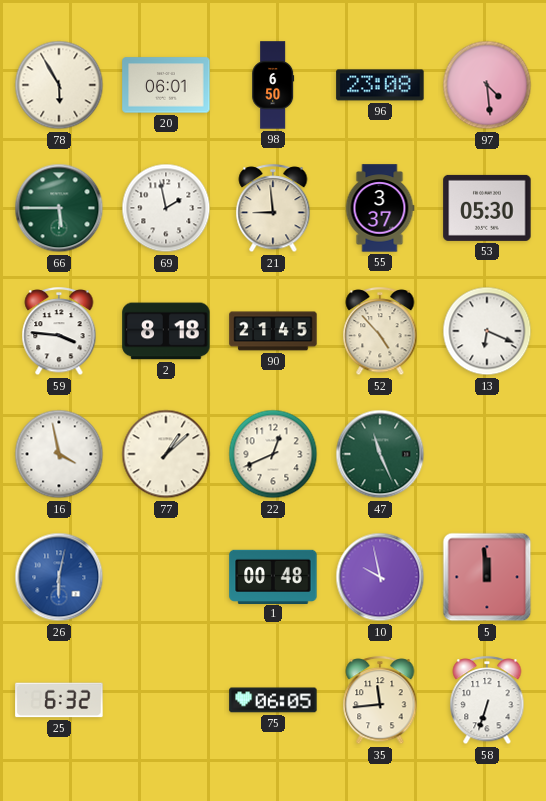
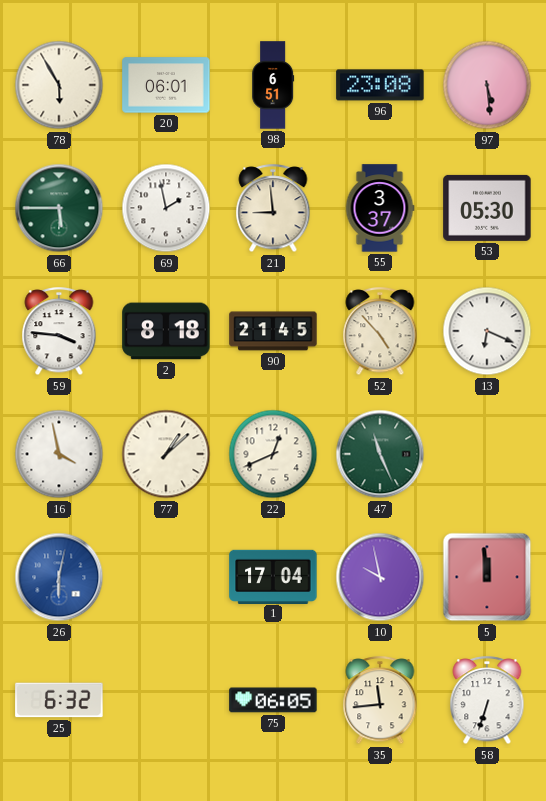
98: 6:50 -> 6:51
97: 4:29 -> 5:29
1: 00:48 -> 17:04
